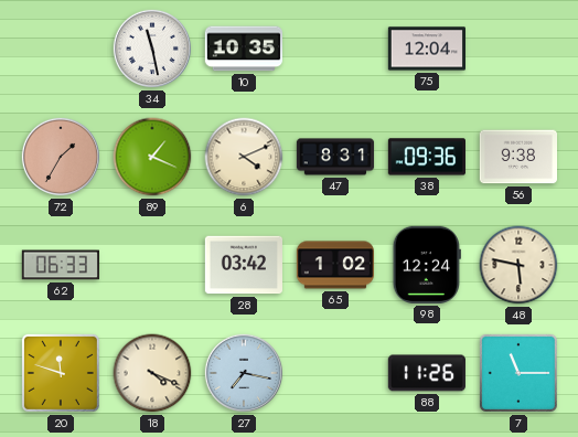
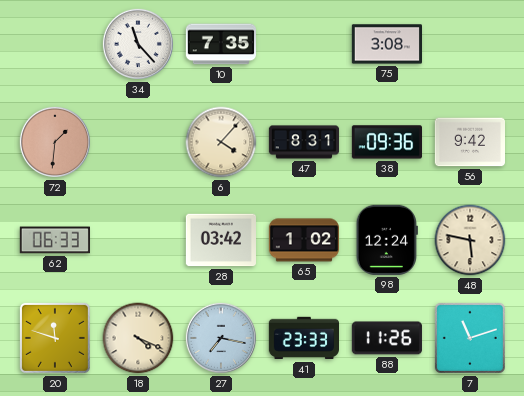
34: 11:28 -> 11:23
10: 10:35 -> 7:35
75: 12:04 -> 3:08
72: 1:35 -> 1:31
89: 1:19 -> none
6: 4:11 -> 4:07
56: 9:38 -> 9:42
41: none -> 23:33
7: 11:15 -> 11:12
